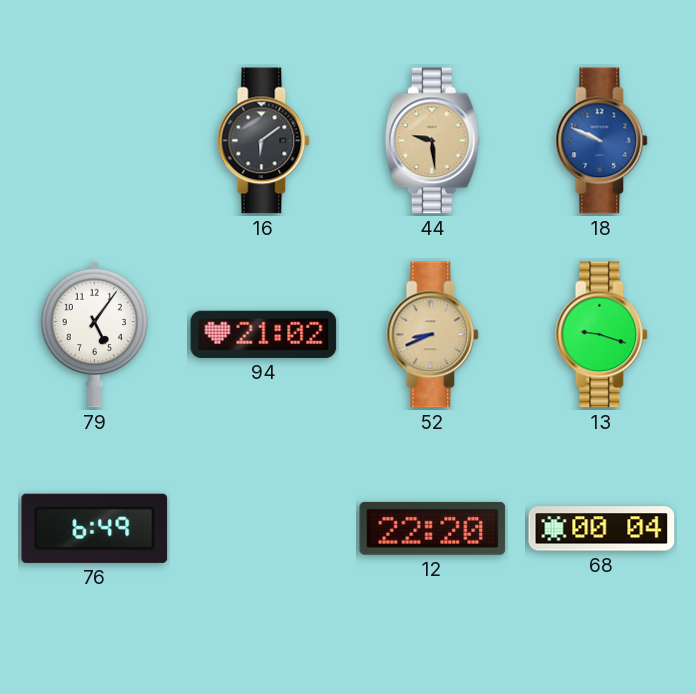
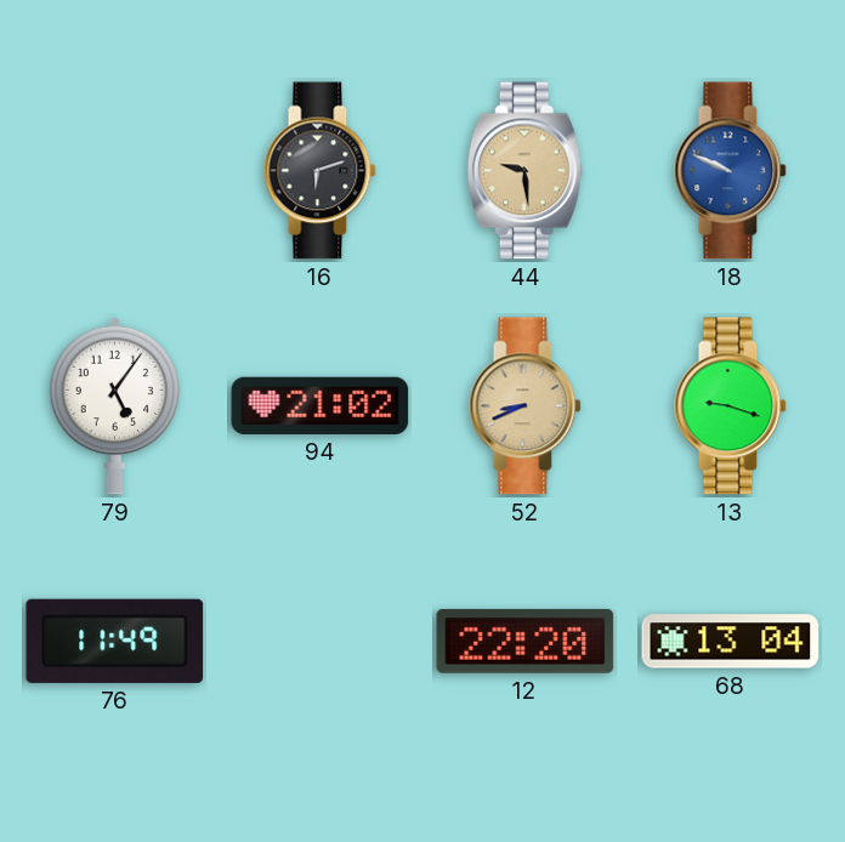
16: 6:09 -> 6:12
76: 6:49 -> 11:49
68: 00:04 -> 13:04
